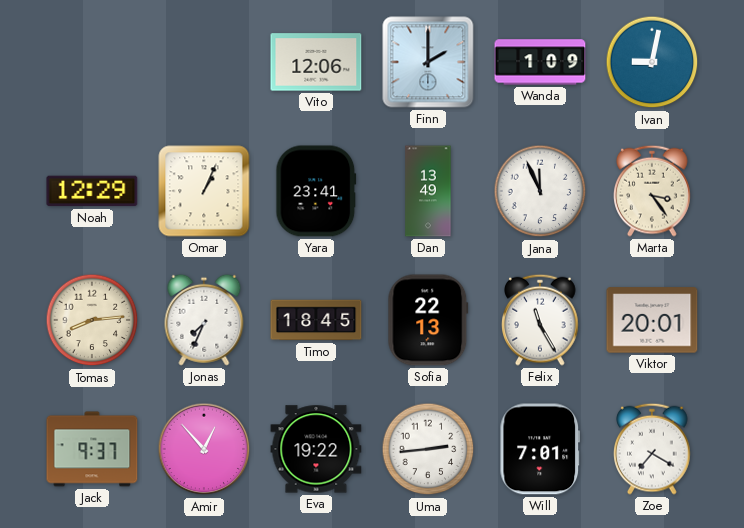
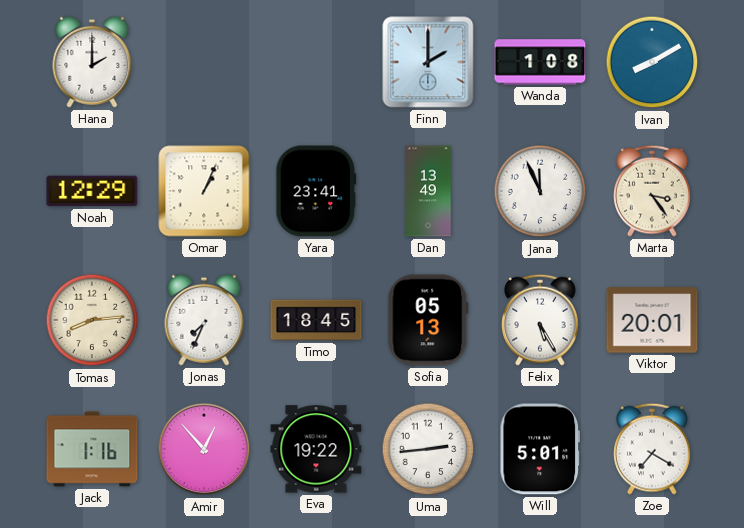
Hana: none -> 2:00
Vito: 12:06 -> none
Wanda: 1:09 -> 1:08
Ivan: 9:02 -> 8:10
Sofia: 22:13 -> 05:13
Felix: 11:25 -> 5:25
Jack: 9:37 -> 1:16
Will: 7:01 -> 5:01
